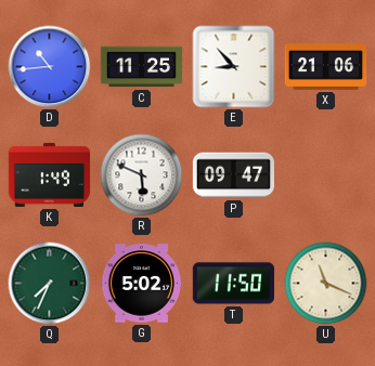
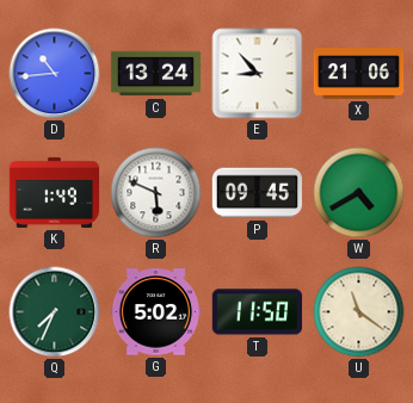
C: 11:25 -> 13:24
P: 09:47 -> 09:45
W: none -> 4:40
U: 11:19 -> 11:21
